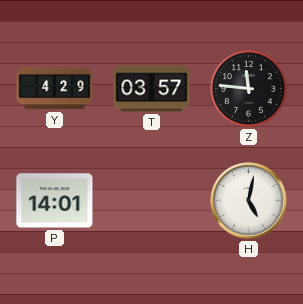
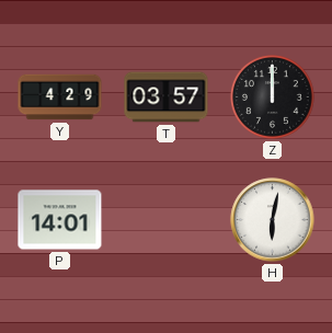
Z: 11:46 -> 12:00
H: 5:02 -> 6:02
